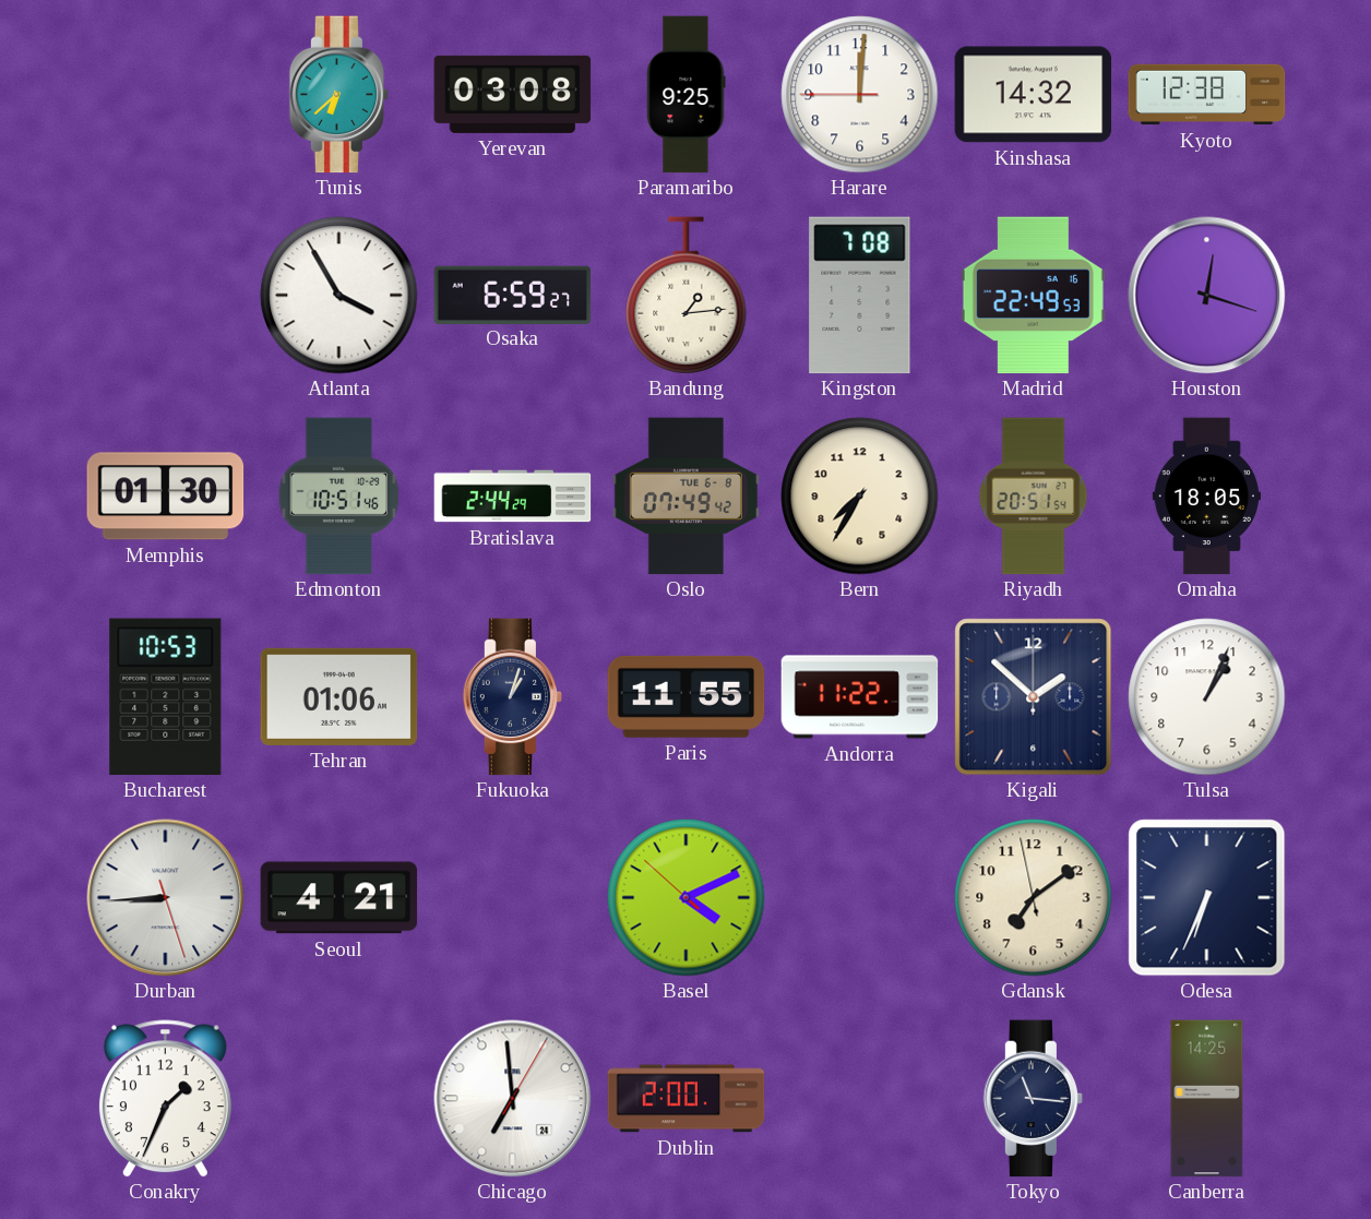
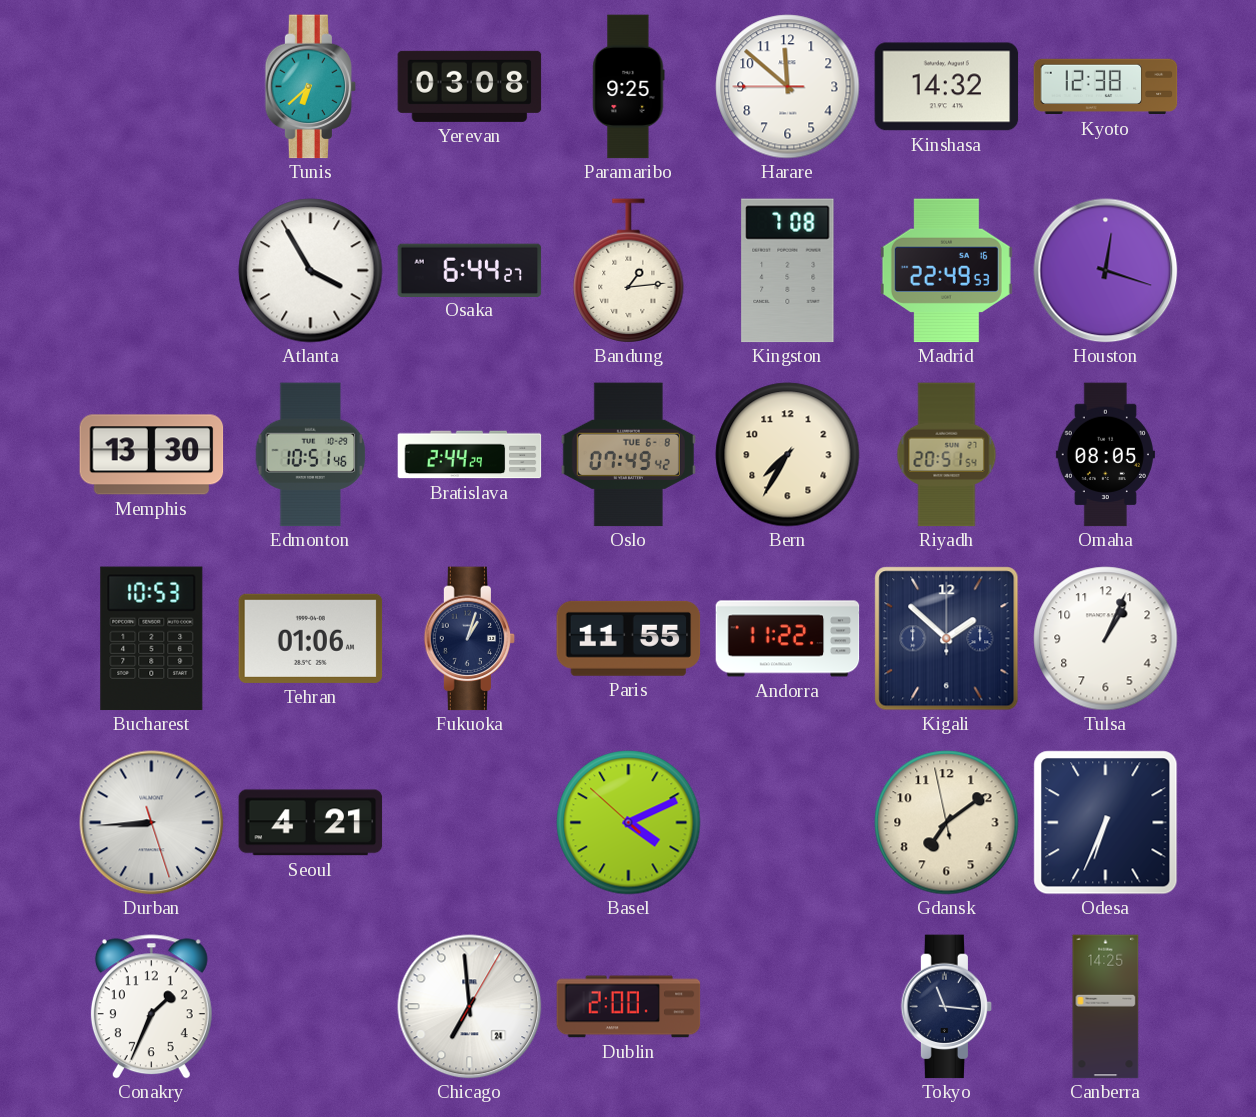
Harare: 12:00 -> 11:51
Osaka: 6:59 -> 6:44
Memphis: 01:30 -> 13:30
Omaha: 18:05 -> 08:05
